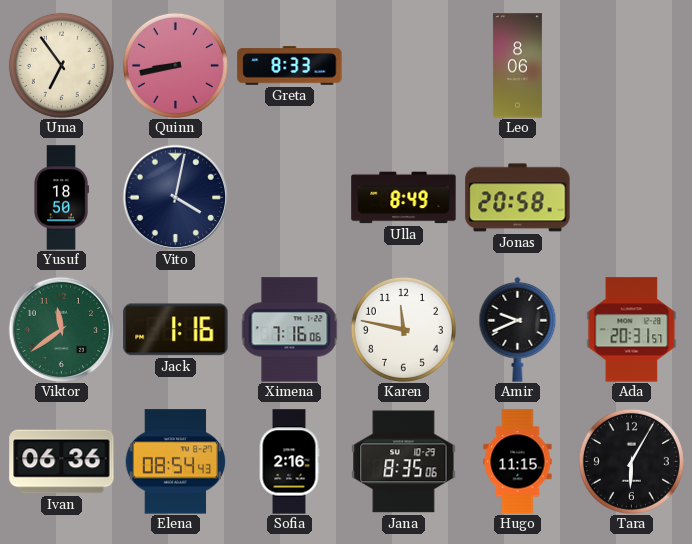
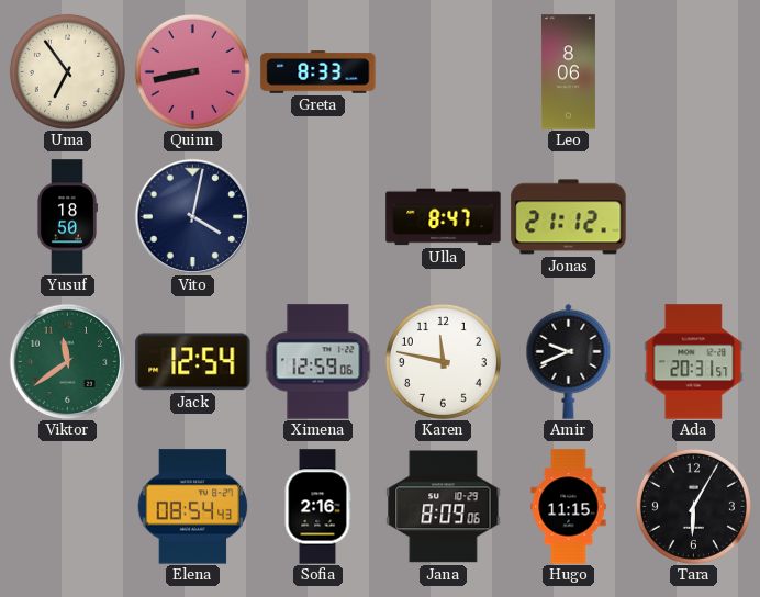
Ulla: 8:49 -> 8:47
Jonas: 20:58 -> 21:12
Jack: 1:16 -> 12:54
Ximena: 7:16 -> 12:59
Ivan: 06:36 -> none
Jana: 8:35 -> 8:09
